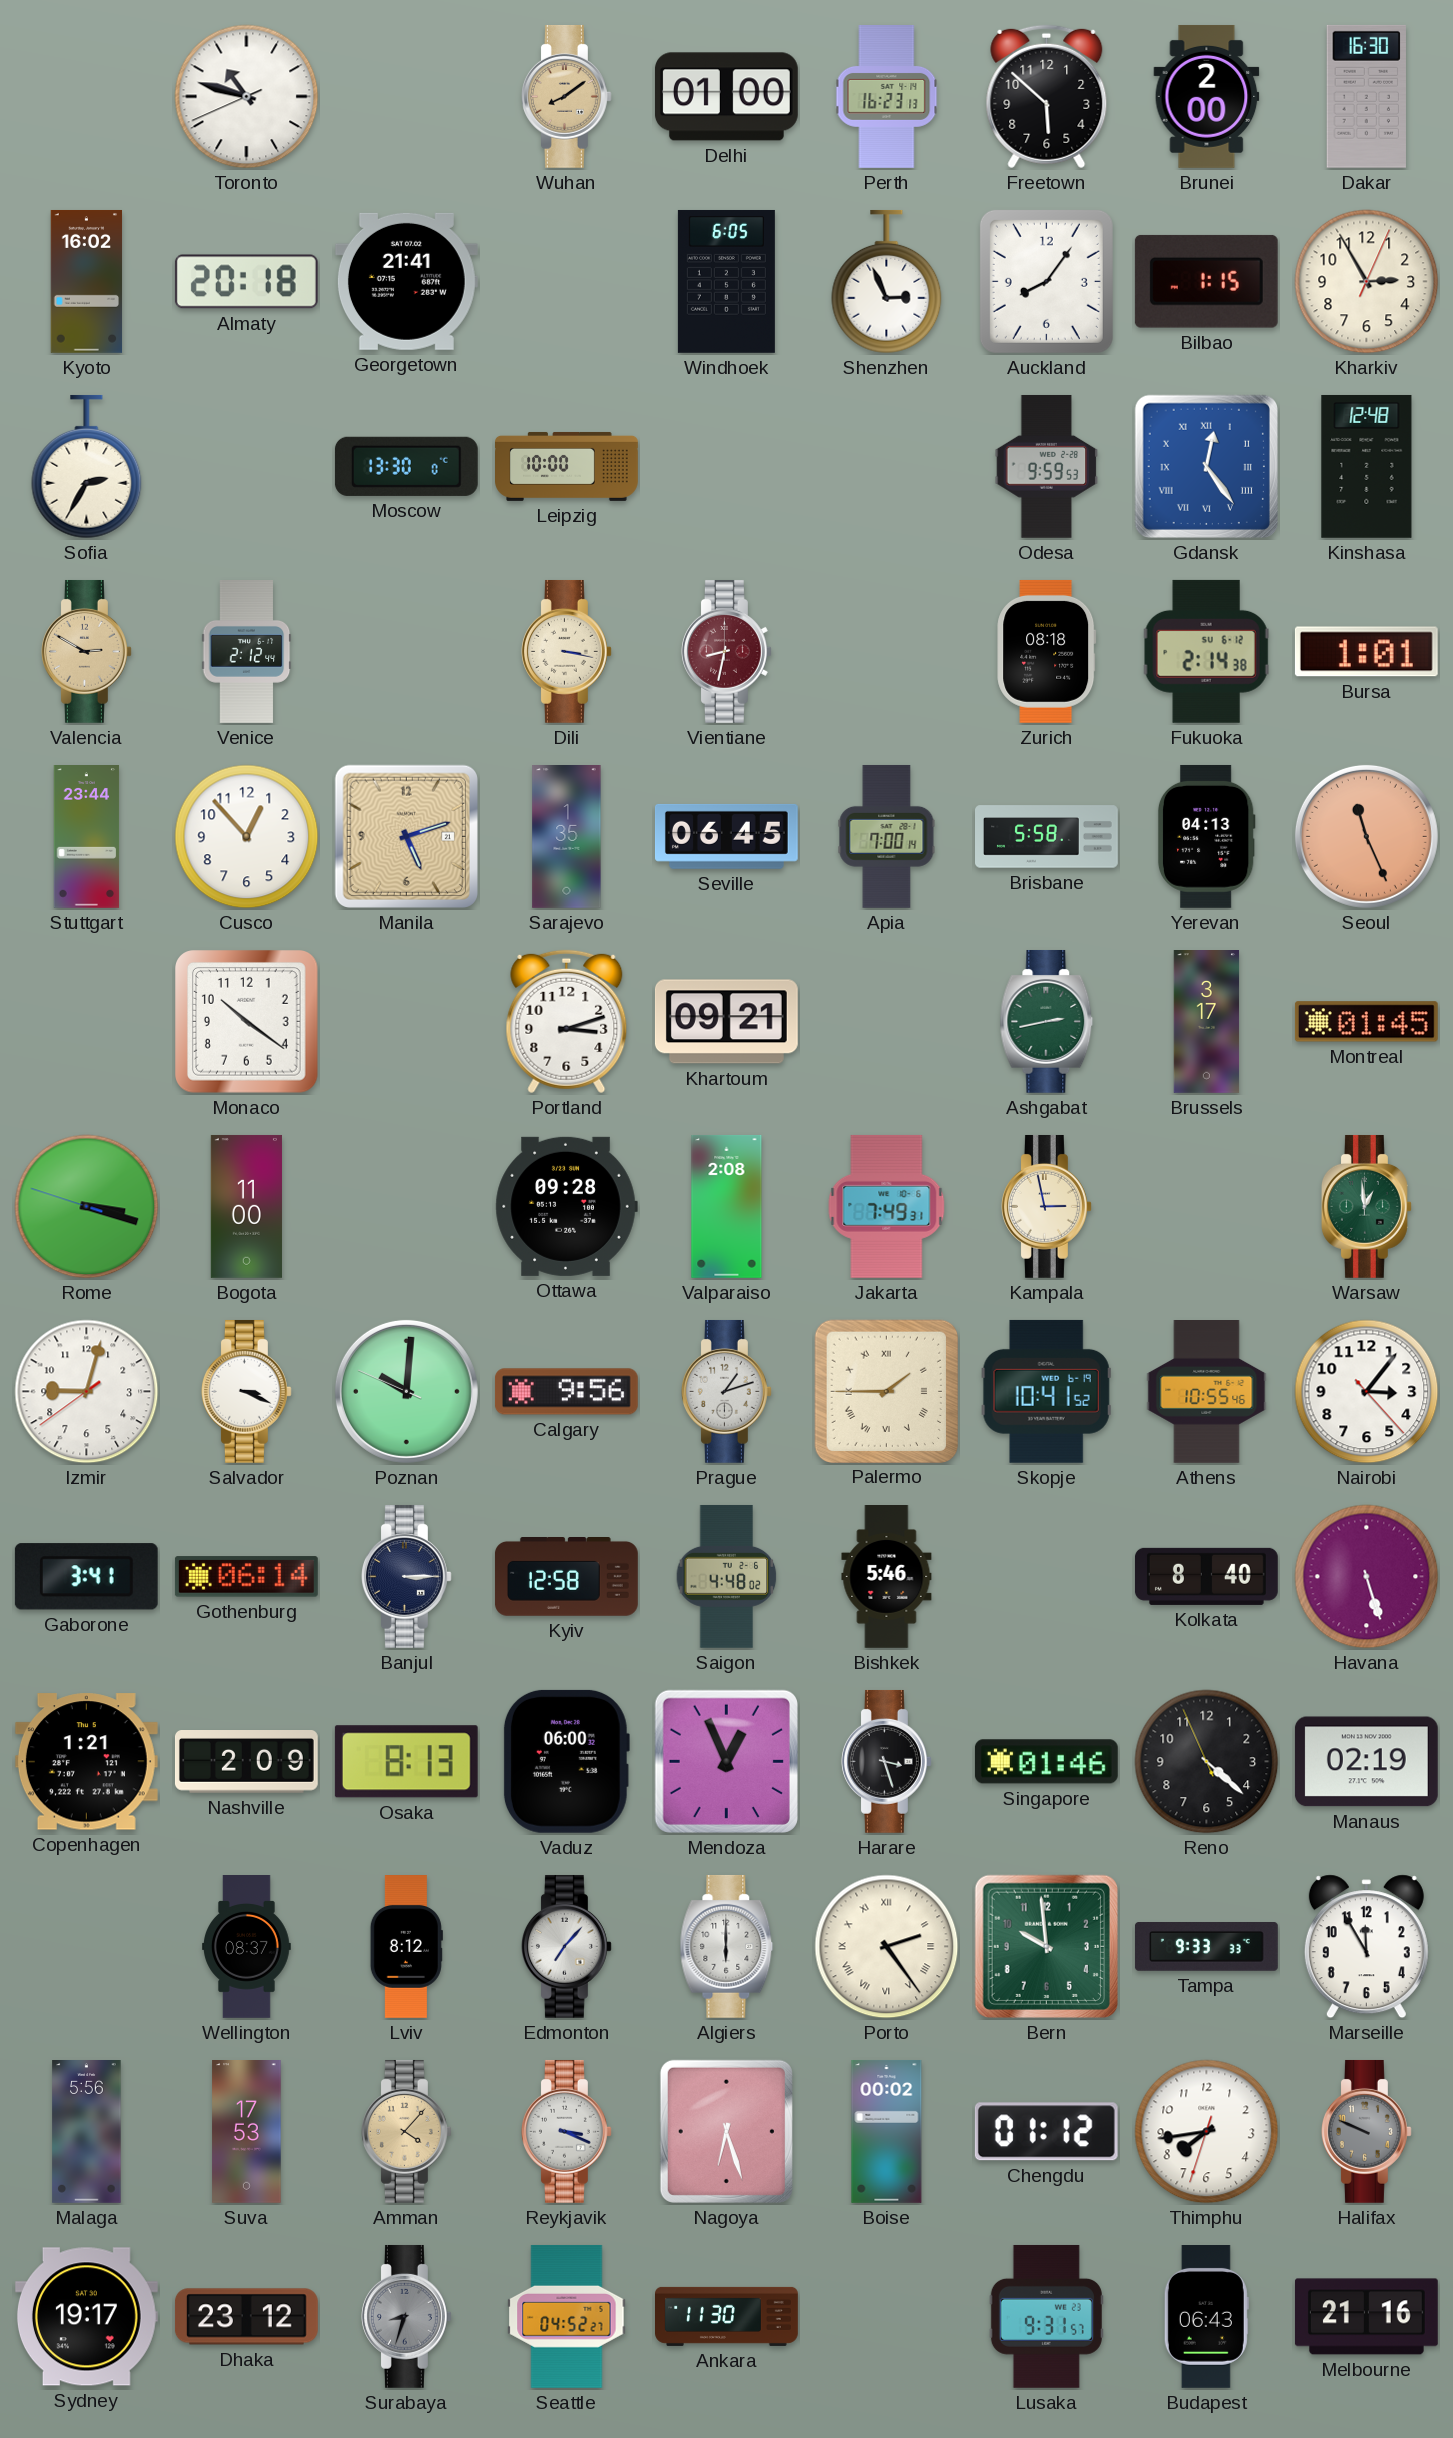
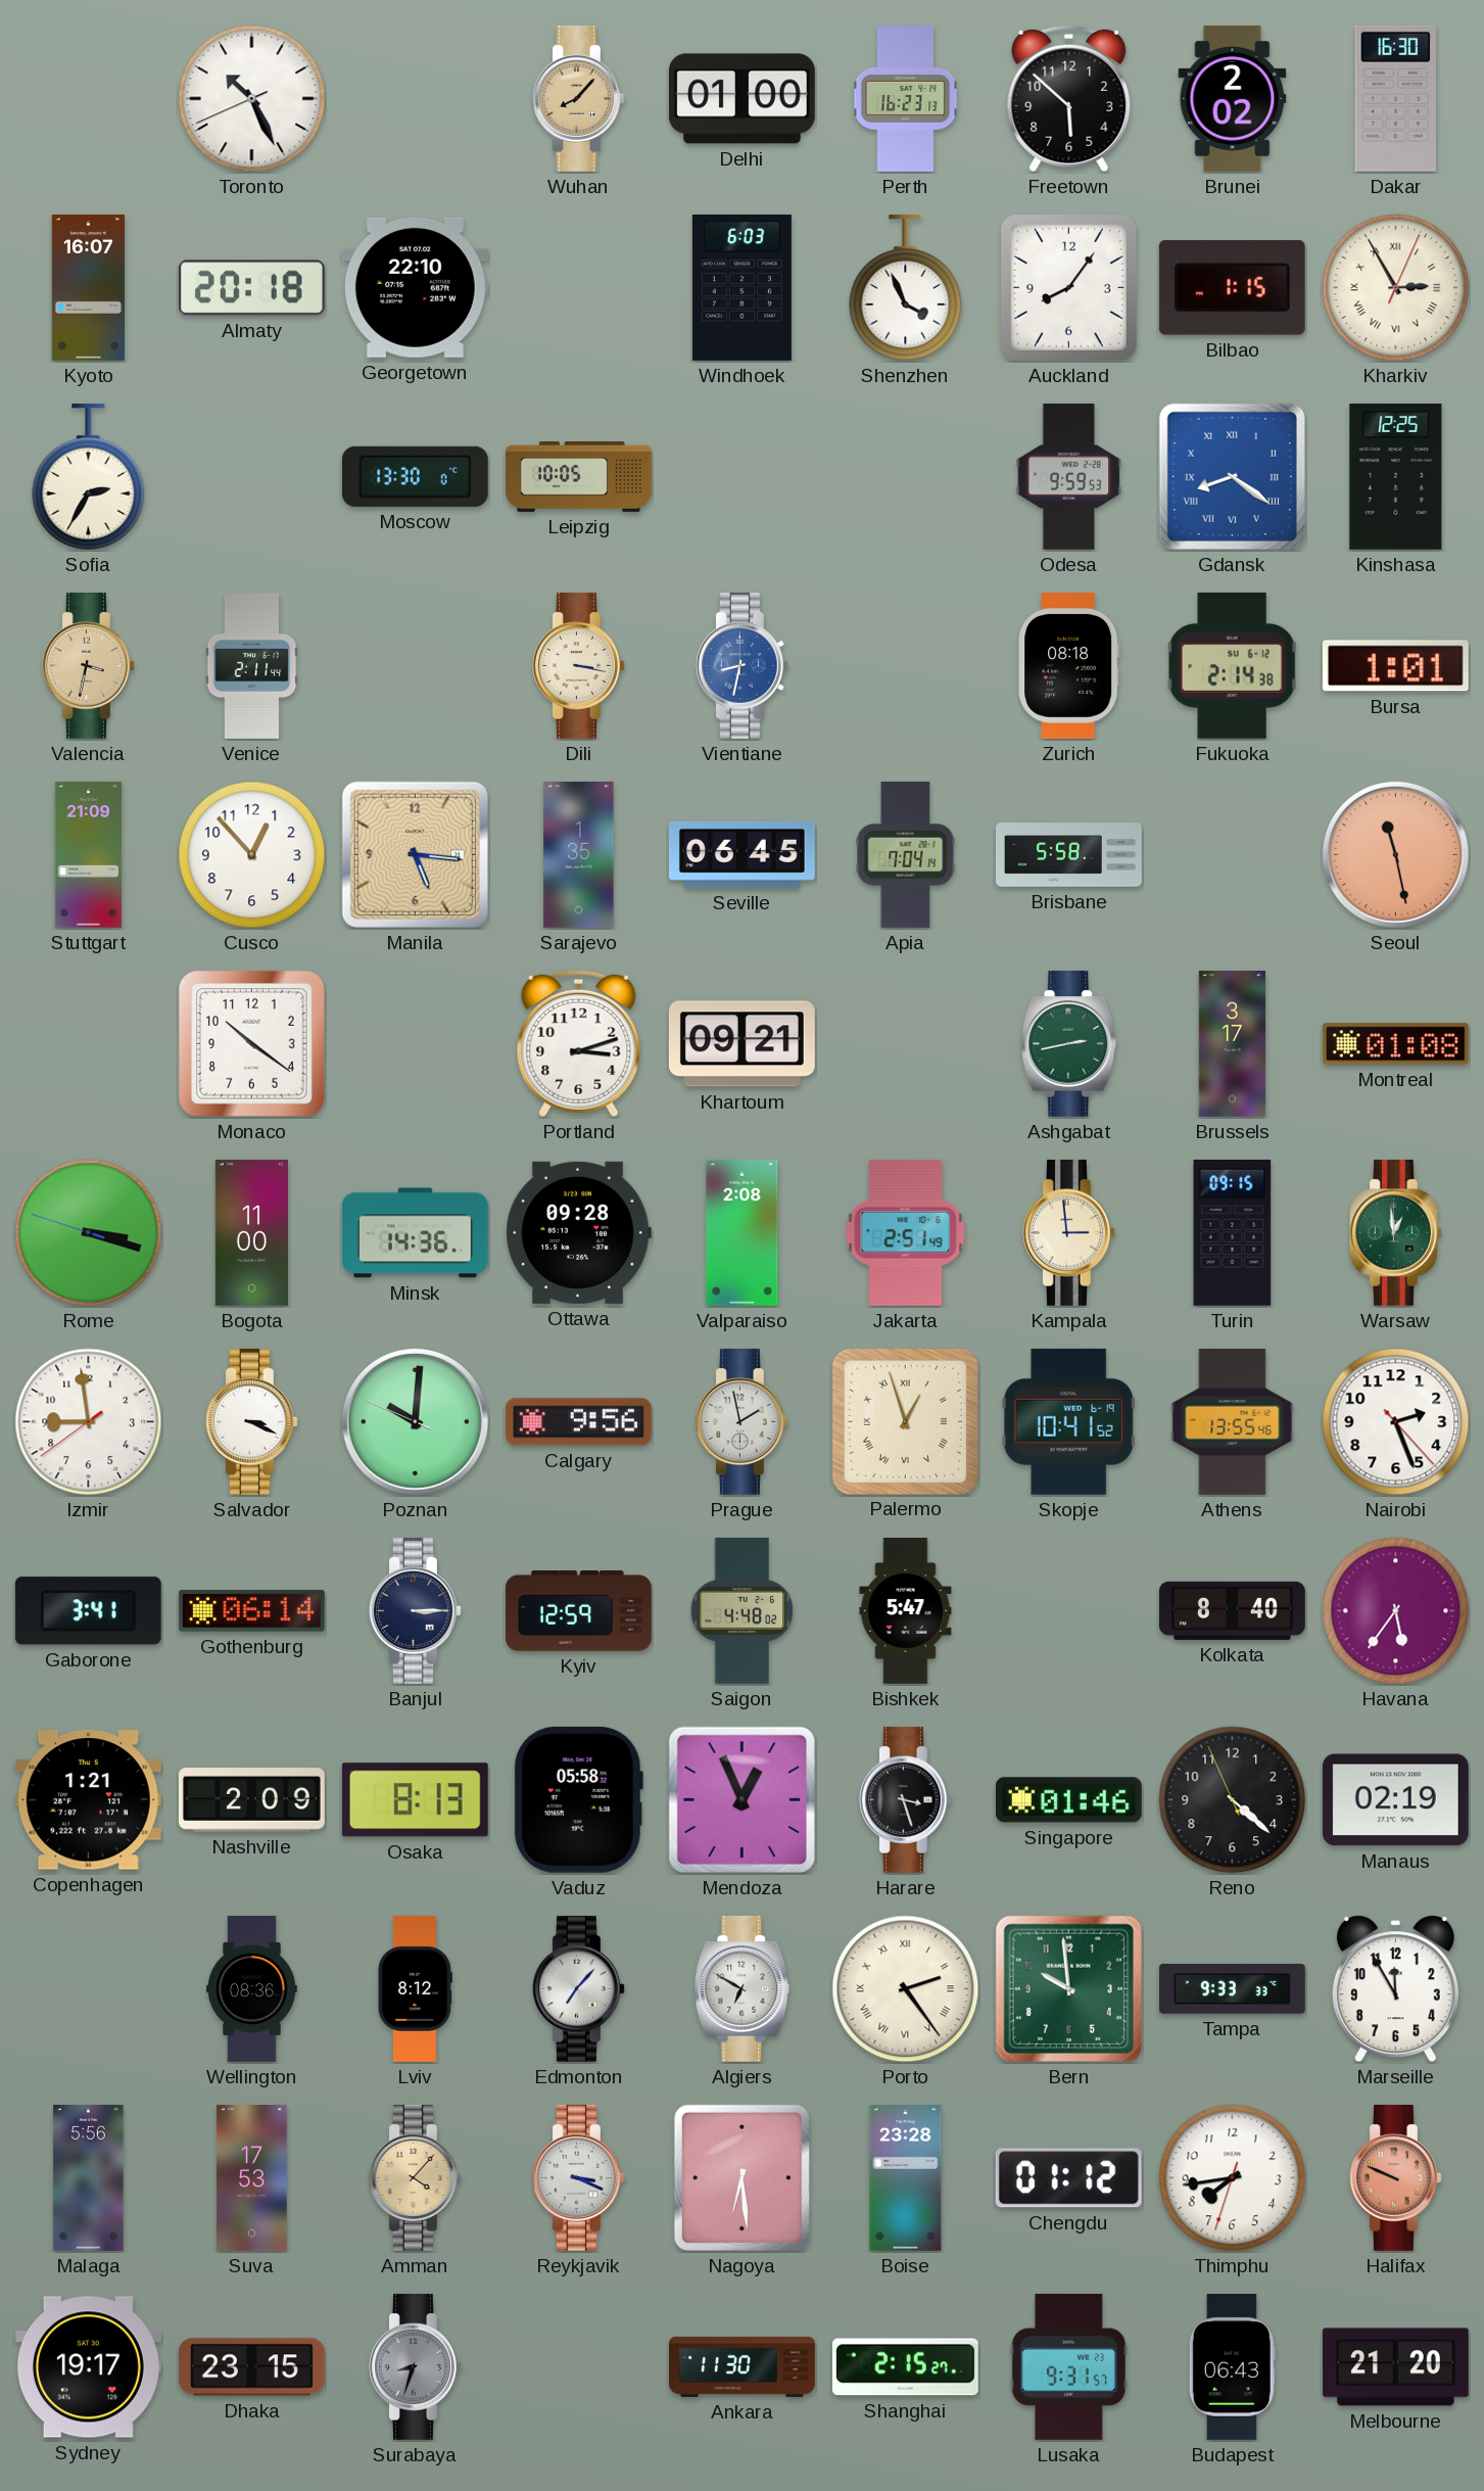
Toronto: 10:47 -> 10:25
Wuhan: 8:09 -> 8:07
Brunei: 2:00 -> 2:02
Kyoto: 16:02 -> 16:07
Georgetown: 21:41 -> 22:10
Windhoek: 6:05 -> 6:03
Shenzhen: 2:56 -> 3:56
Kharkiv numerals: Arabic -> Roman
Leipzig: 10:00 -> 10:05
Gdansk: 12:24 -> 8:21
Kinshasa: 12:48 -> 12:25
Valencia: 2:50 -> 3:32
Venice: 2:12 -> 2:11
Vientiane dial: burgundy -> blue
Stuttgart: 23:44 -> 21:09
Manila: 5:12 -> 5:16
Apia: 7:00 -> 7:04
Yerevan: 04:13 -> none
Seoul: 11:26 -> 11:28
Montreal: 01:45 -> 01:08
Minsk: none -> 14:36
Jakarta: 7:49 -> 2:51
Kampala: 2:58 -> 2:59
Turin: none -> 09:15
Izmir: 9:02 -> 8:58
Prague: 1:12 -> 1:58
Palermo: 1:45 -> 12:57
Athens: 10:55 -> 13:55
Nairobi: 3:06 -> 2:26
Kyiv: 12:58 -> 12:59
Bishkek: 5:46 -> 5:47
Havana: 5:27 -> 5:36
Vaduz: 06:00 -> 05:58
Wellington: 08:37 -> 08:36
Algiers: 6:00 -> 6:50
Nagoya: 6:27 -> 6:29
Boise: 00:02 -> 23:28
Halifax dial: grey -> salmon
Dhaka: 23:12 -> 23:15
Seattle: 04:52 -> none
Shanghai: none -> 2:15
Melbourne: 21:16 -> 21:20
